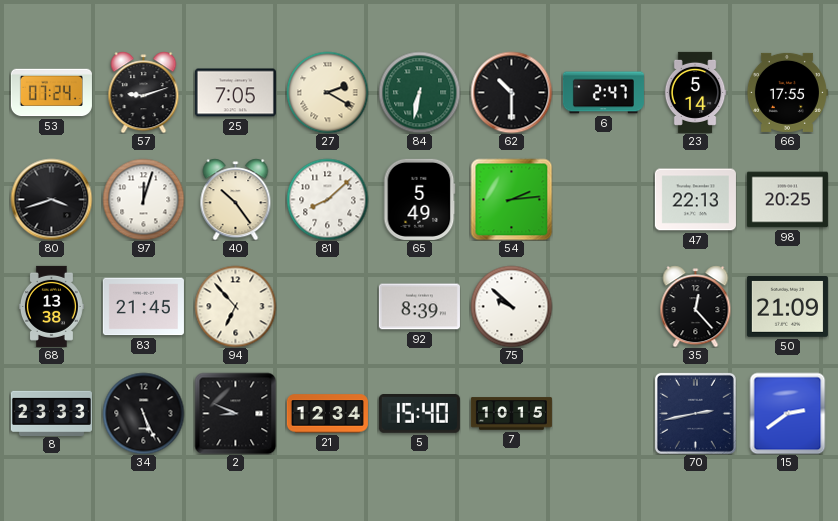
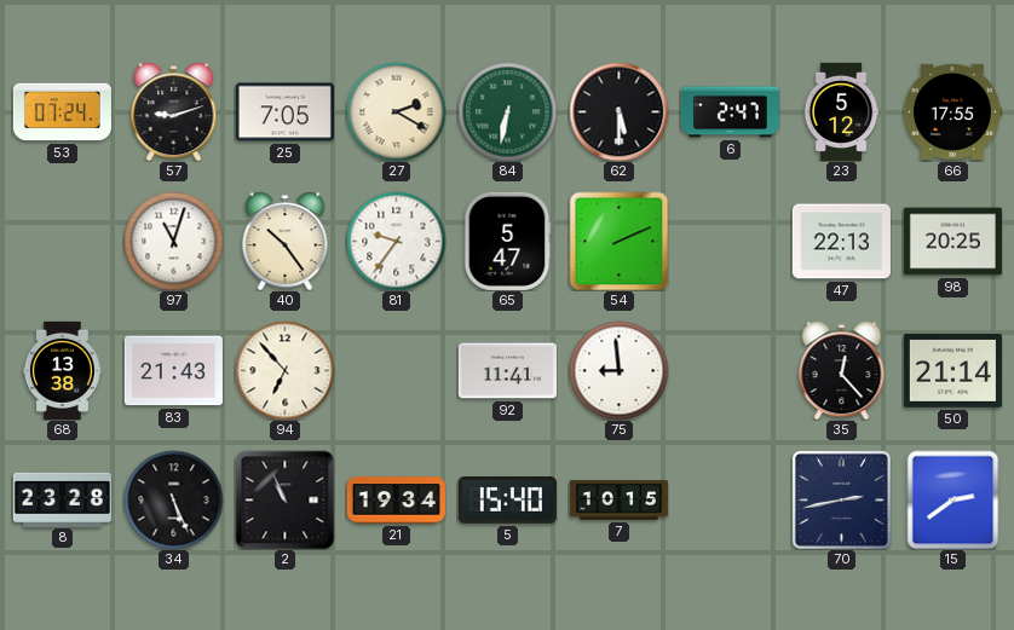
62: 10:30 -> 5:30
23: 5:14 -> 5:12
80: 3:42 -> none
97: 12:03 -> 11:03
81: 8:08 -> 9:36
65: 5:49 -> 5:47
54: 2:14 -> 2:11
83: 21:45 -> 21:43
92: 8:39 -> 11:41
75: 9:52 -> 8:59
50: 21:09 -> 21:14
8: 23:33 -> 23:28
2: 8:49 -> 10:56
21: 12:34 -> 19:34
